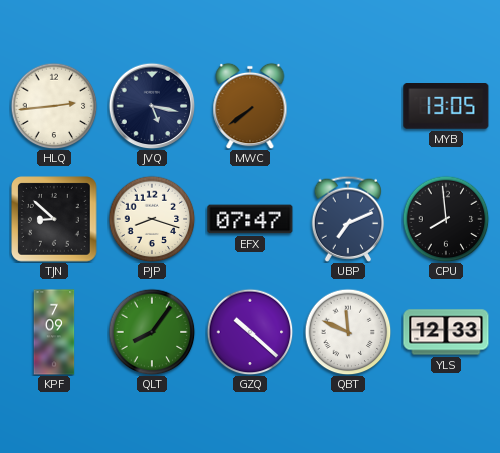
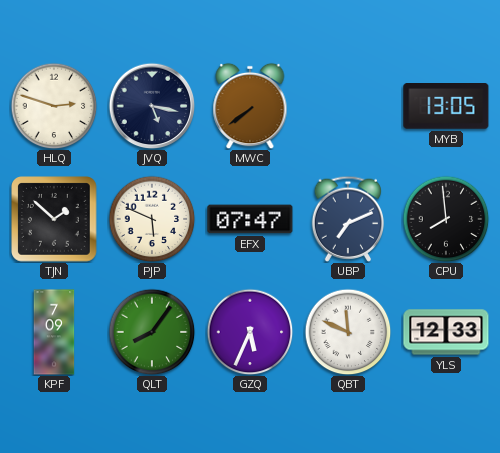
HLQ: 2:44 -> 2:48
TJN: 8:52 -> 1:52
PJP: 8:18 -> 5:49
GZQ: 10:22 -> 5:34
